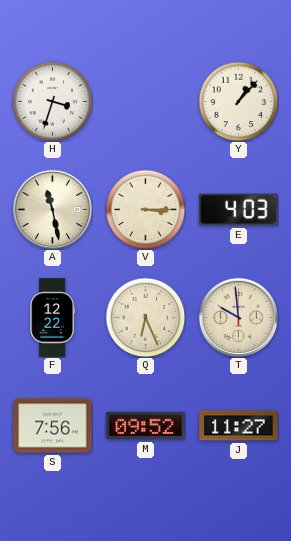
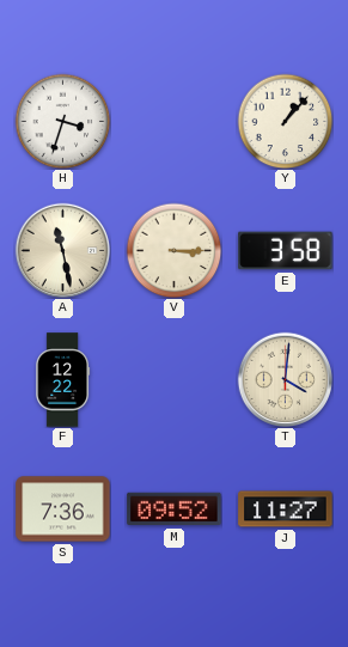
E: 4:03 -> 3:58
Q: 6:26 -> none
T: 9:59 -> 4:01
S: 7:56 -> 7:36
